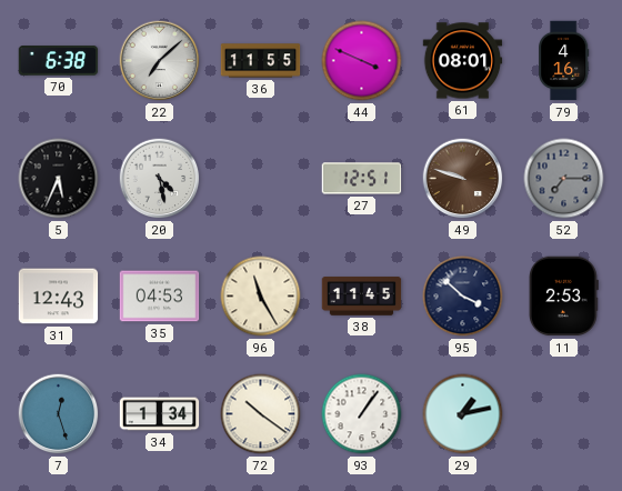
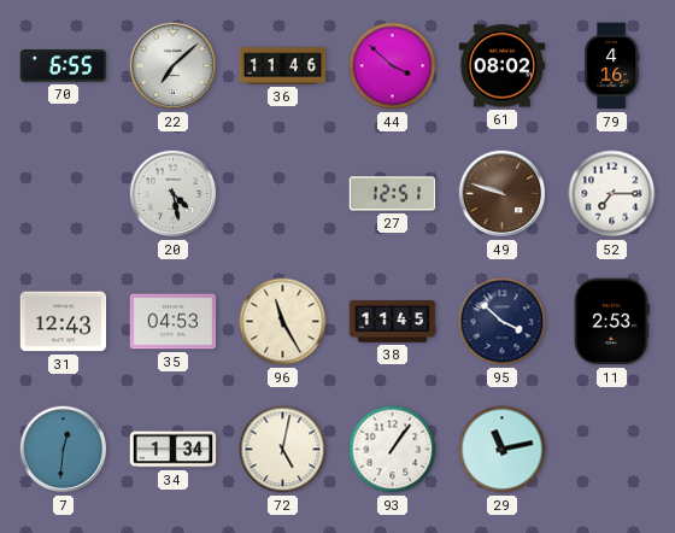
70: 6:38 -> 6:55
36: 11:55 -> 11:46
44: 3:49 -> 3:52
61: 08:01 -> 08:02
5: 5:34 -> none
52 dial: grey -> white
7: 12:27 -> 12:31
72: 10:21 -> 5:02
29: 1:13 -> 11:13
